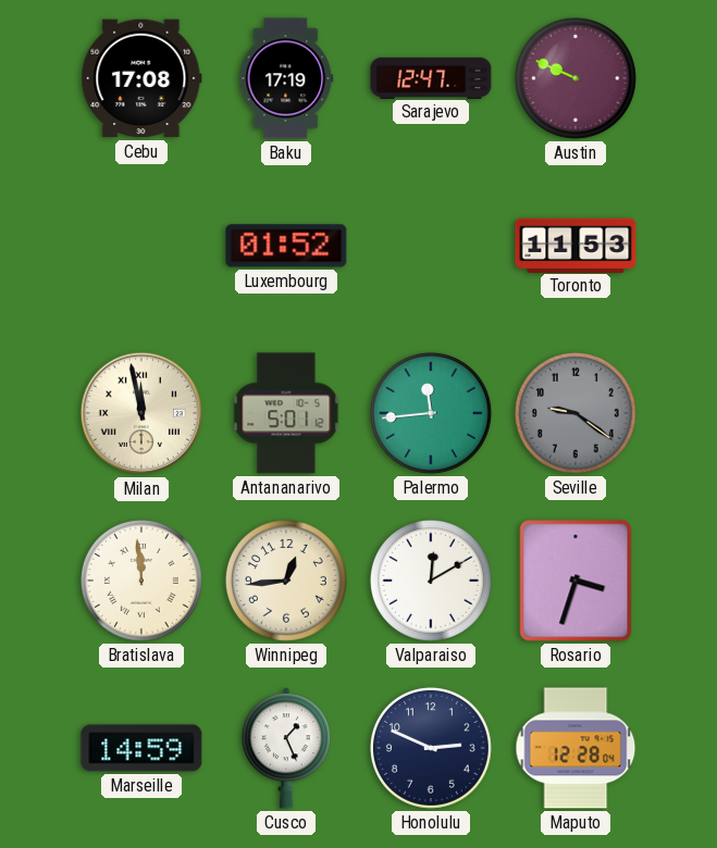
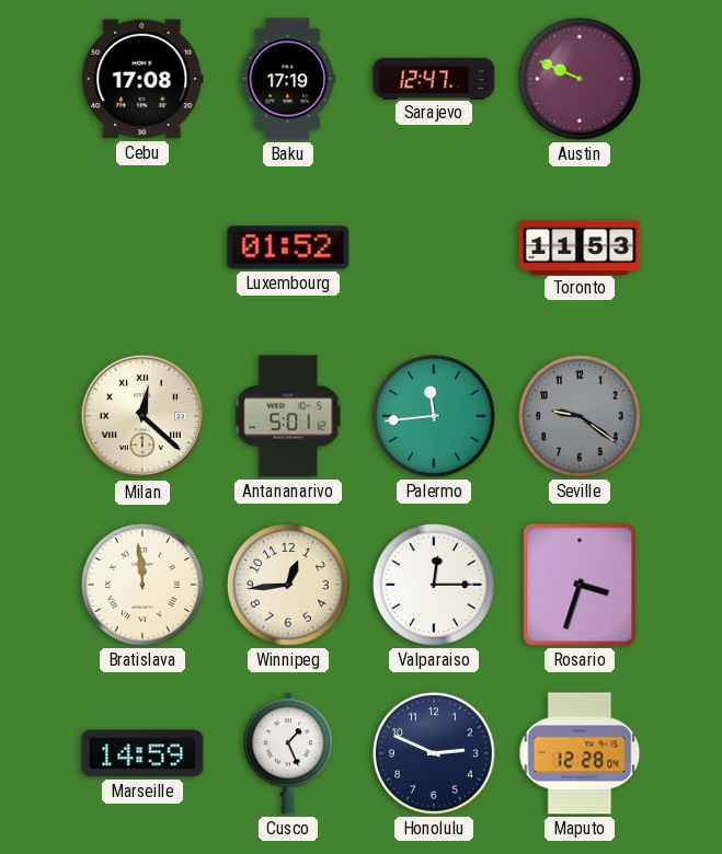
Milan: 11:58 -> 12:22
Valparaiso: 12:10 -> 12:15
